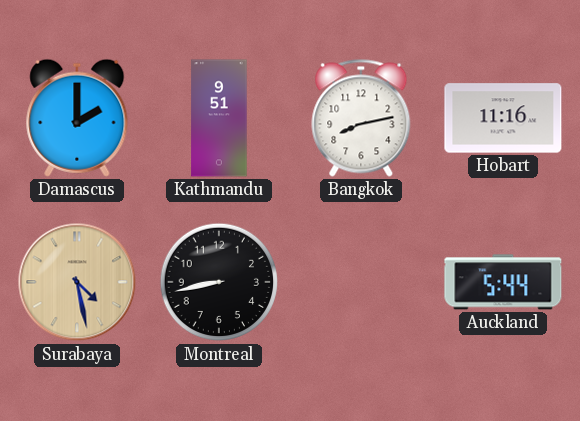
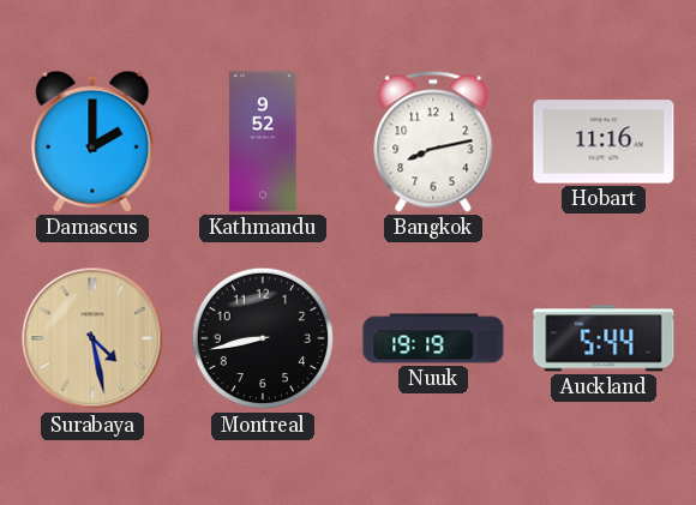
Kathmandu: 9:51 -> 9:52
Nuuk: none -> 19:19
